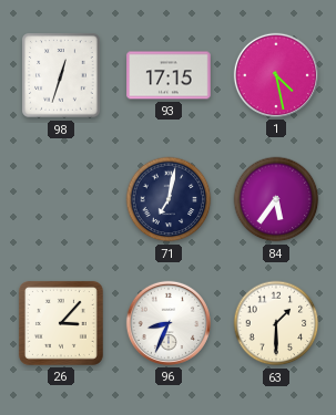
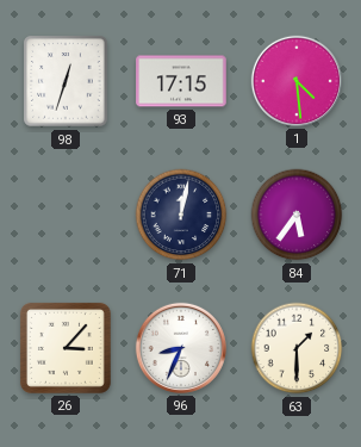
1: 4:28 -> 4:29
71: 7:02 -> 12:02
